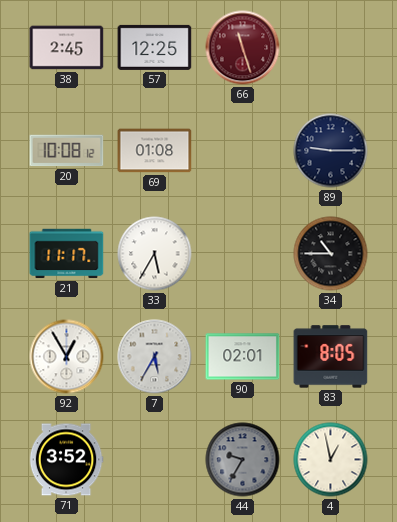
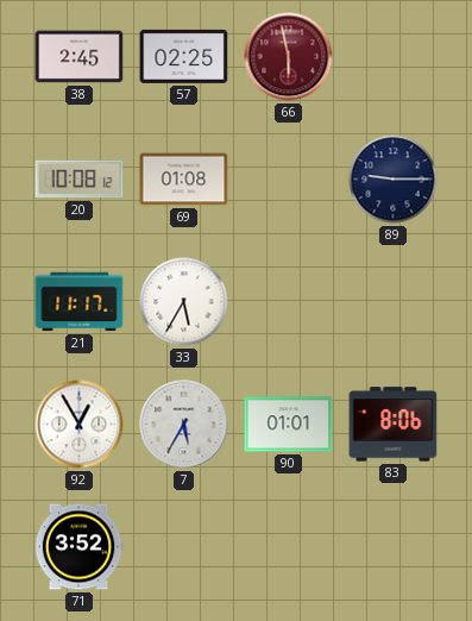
57: 12:25 -> 02:25
66: 11:27 -> 5:58
34: 10:45 -> none
90: 02:01 -> 01:01
83: 8:05 -> 8:06
44: 9:35 -> none
4: 12:58 -> none
